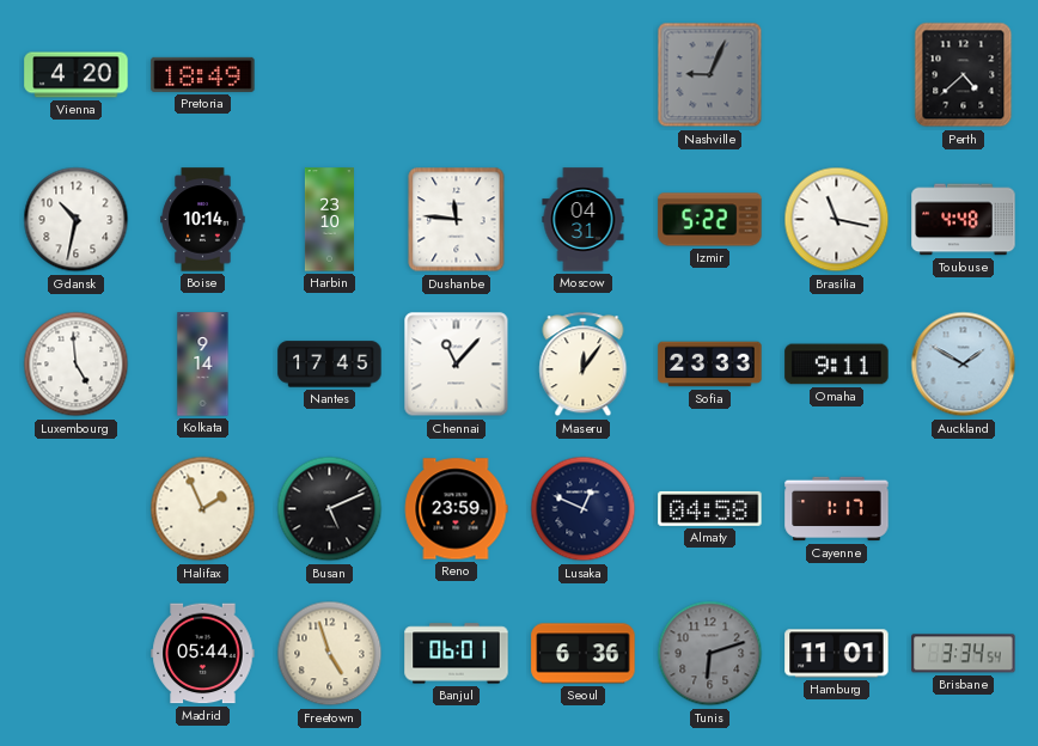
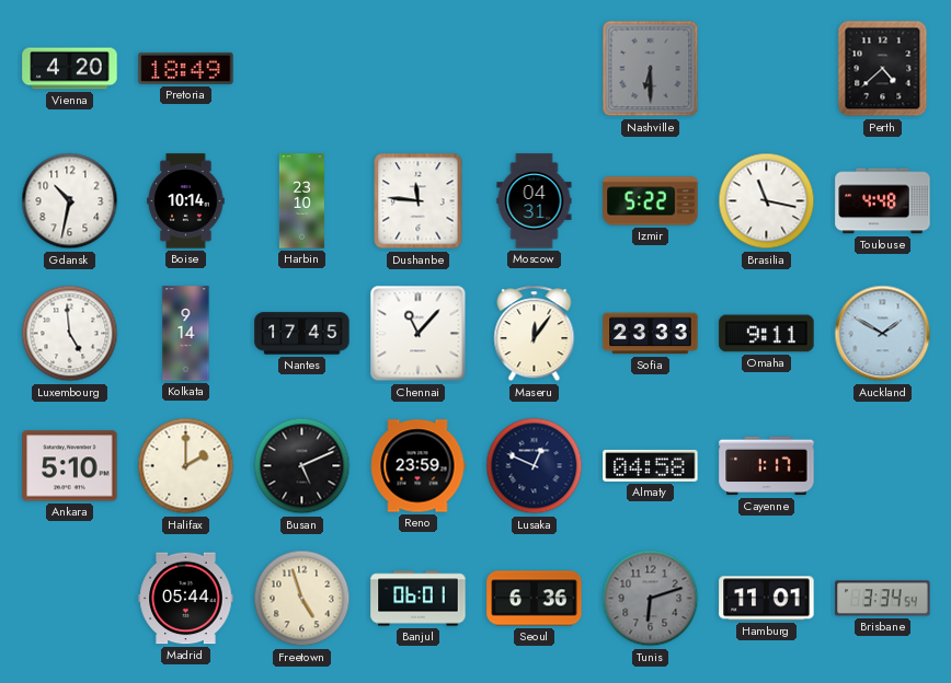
Nashville: 9:04 -> 6:30
Ankara: none -> 5:10
Halifax: 1:56 -> 2:00
